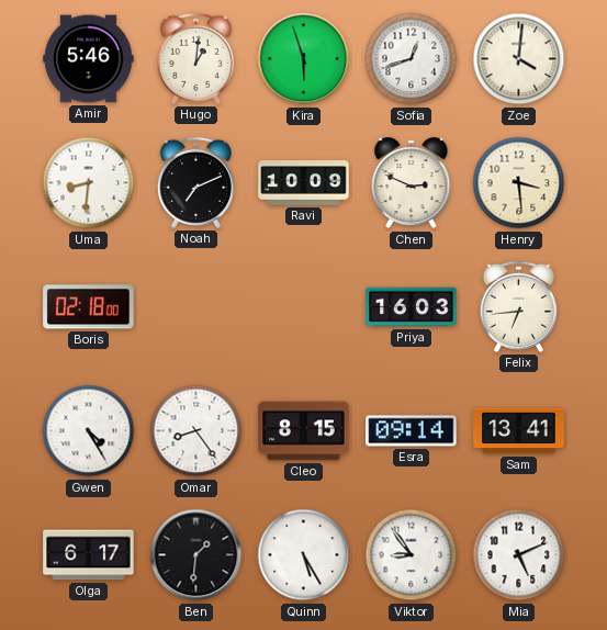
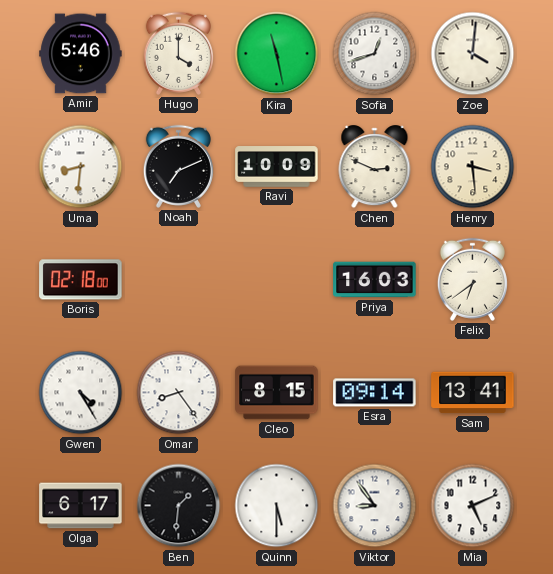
Hugo: 1:01 -> 4:00
Kira: 5:57 -> 11:28
Felix: 6:44 -> 6:39
Quinn: 5:25 -> 5:30
